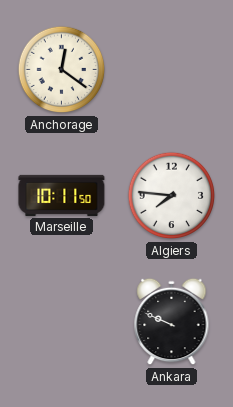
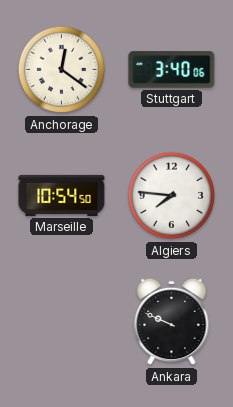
Stuttgart: none -> 3:40
Marseille: 10:11 -> 10:54
